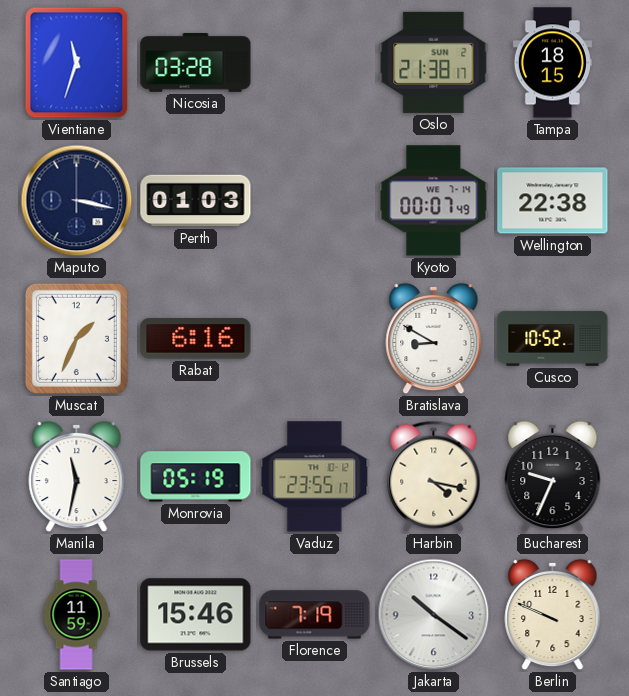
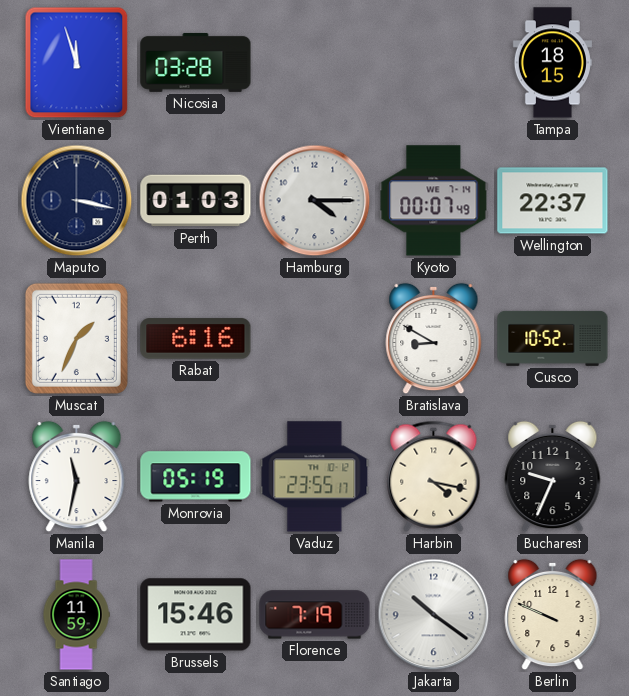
Vientiane: 11:33 -> 11:57
Oslo: 21:38 -> none
Hamburg: none -> 4:15
Wellington: 22:38 -> 22:37
